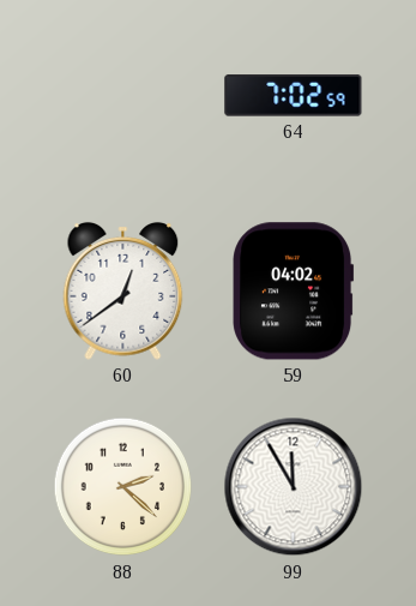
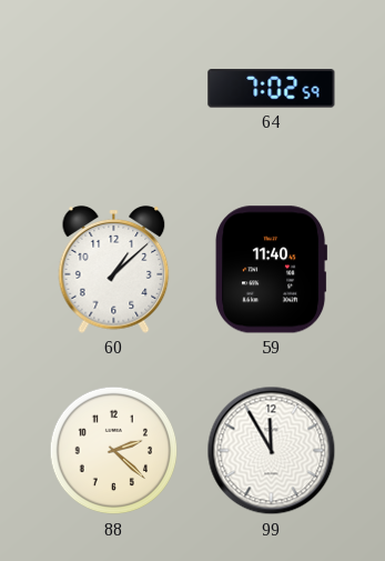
60: 12:39 -> 1:08
59: 04:02 -> 11:40
